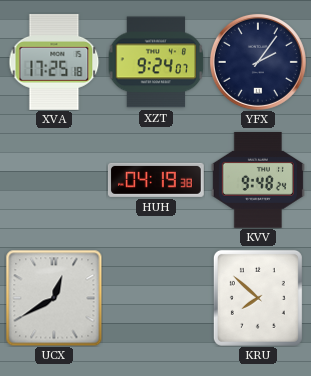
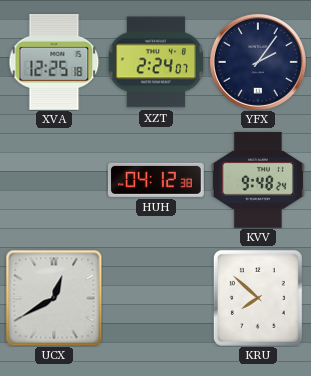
XVA: 17:25 -> 12:25
XZT: 9:24 -> 2:24
HUH: 04:19 -> 04:12
